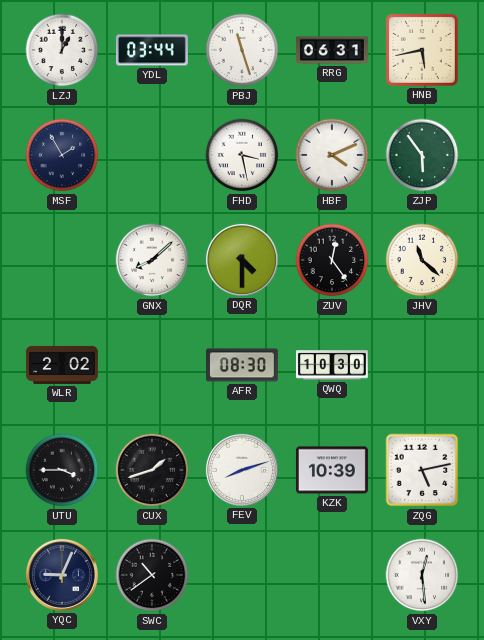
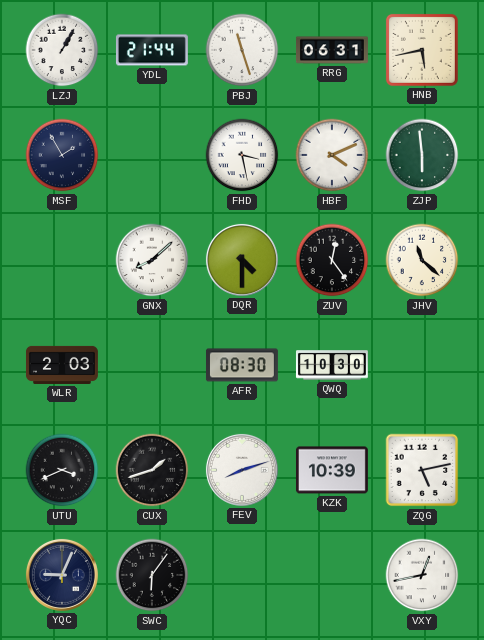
LZJ: 1:00 -> 1:05
YDL: 03:44 -> 21:44
ZJP: 5:54 -> 5:59
WLR: 2:02 -> 2:03
UTU: 3:45 -> 3:41
SWC: 10:39 -> 6:06
VXY: 12:29 -> 12:43
